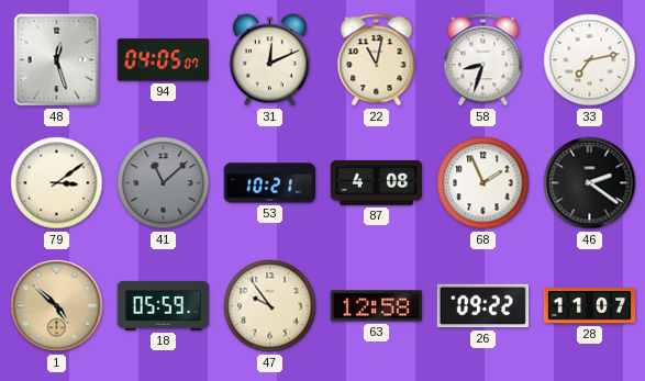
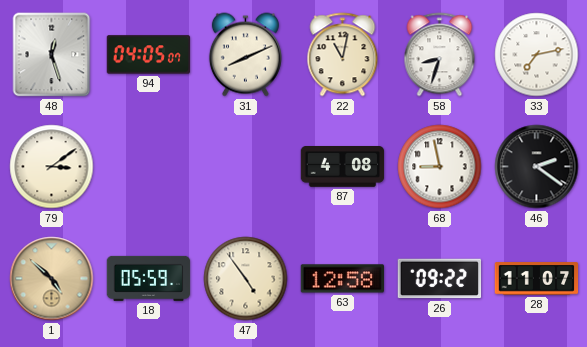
31: 12:11 -> 8:11
41: 11:08 -> none
53: 10:21 -> none
68: 1:56 -> 8:58
47: 9:54 -> 4:54
